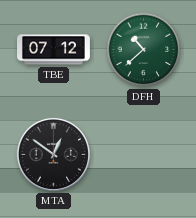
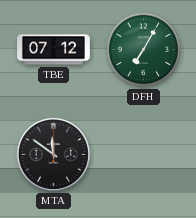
DFH: 10:38 -> 7:05
MTA: 12:51 -> 11:51
